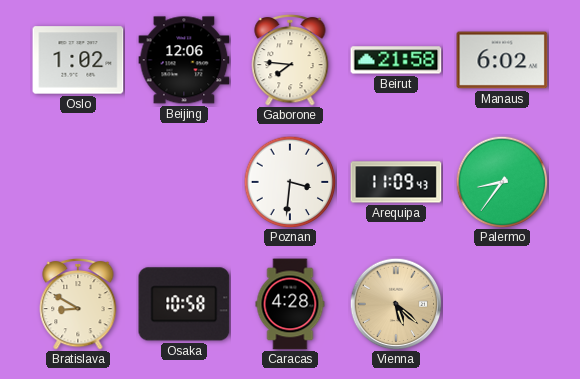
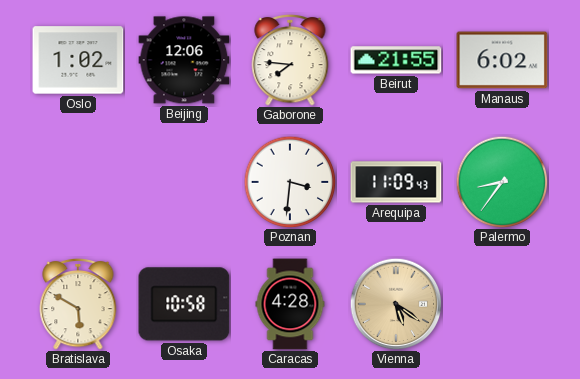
Beirut: 21:58 -> 21:55
Bratislava: 8:50 -> 5:50
Vienna: 5:22 -> 5:21
